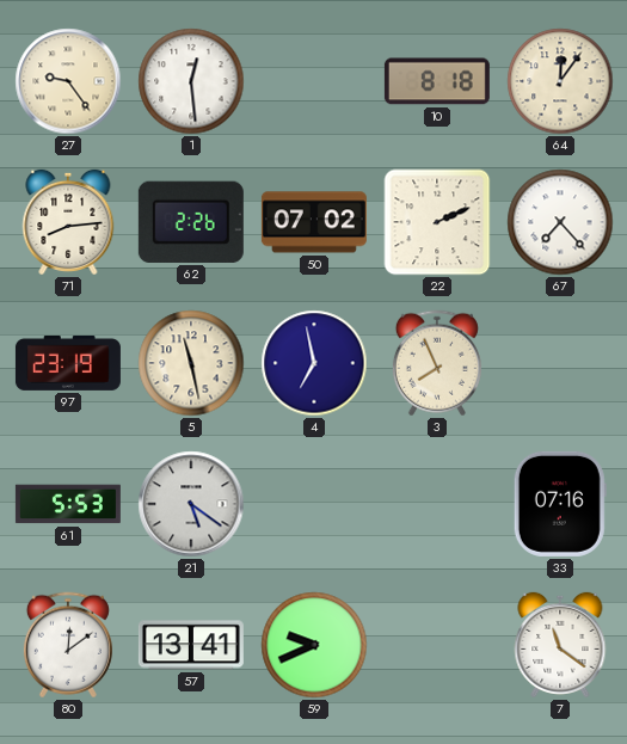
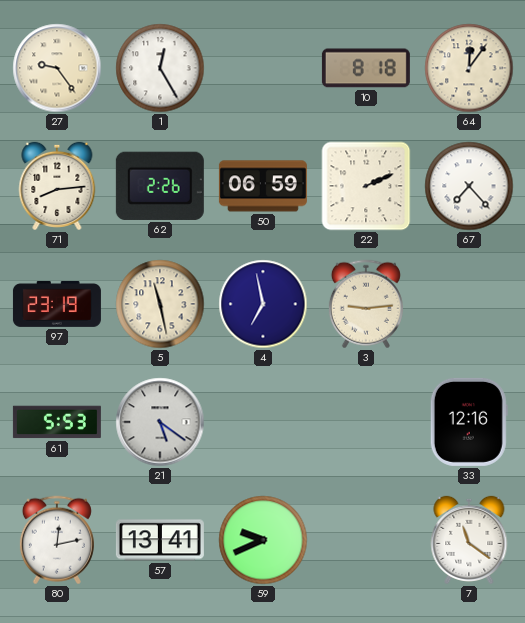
1: 12:29 -> 12:25
50: 07:02 -> 06:59
3: 7:56 -> 9:14
33: 07:16 -> 12:16
80: 12:09 -> 12:13
